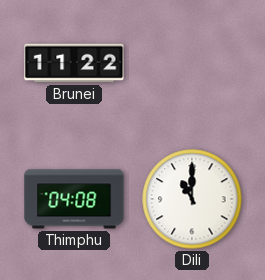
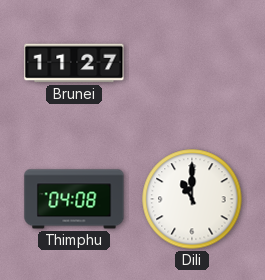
Brunei: 11:22 -> 11:27
